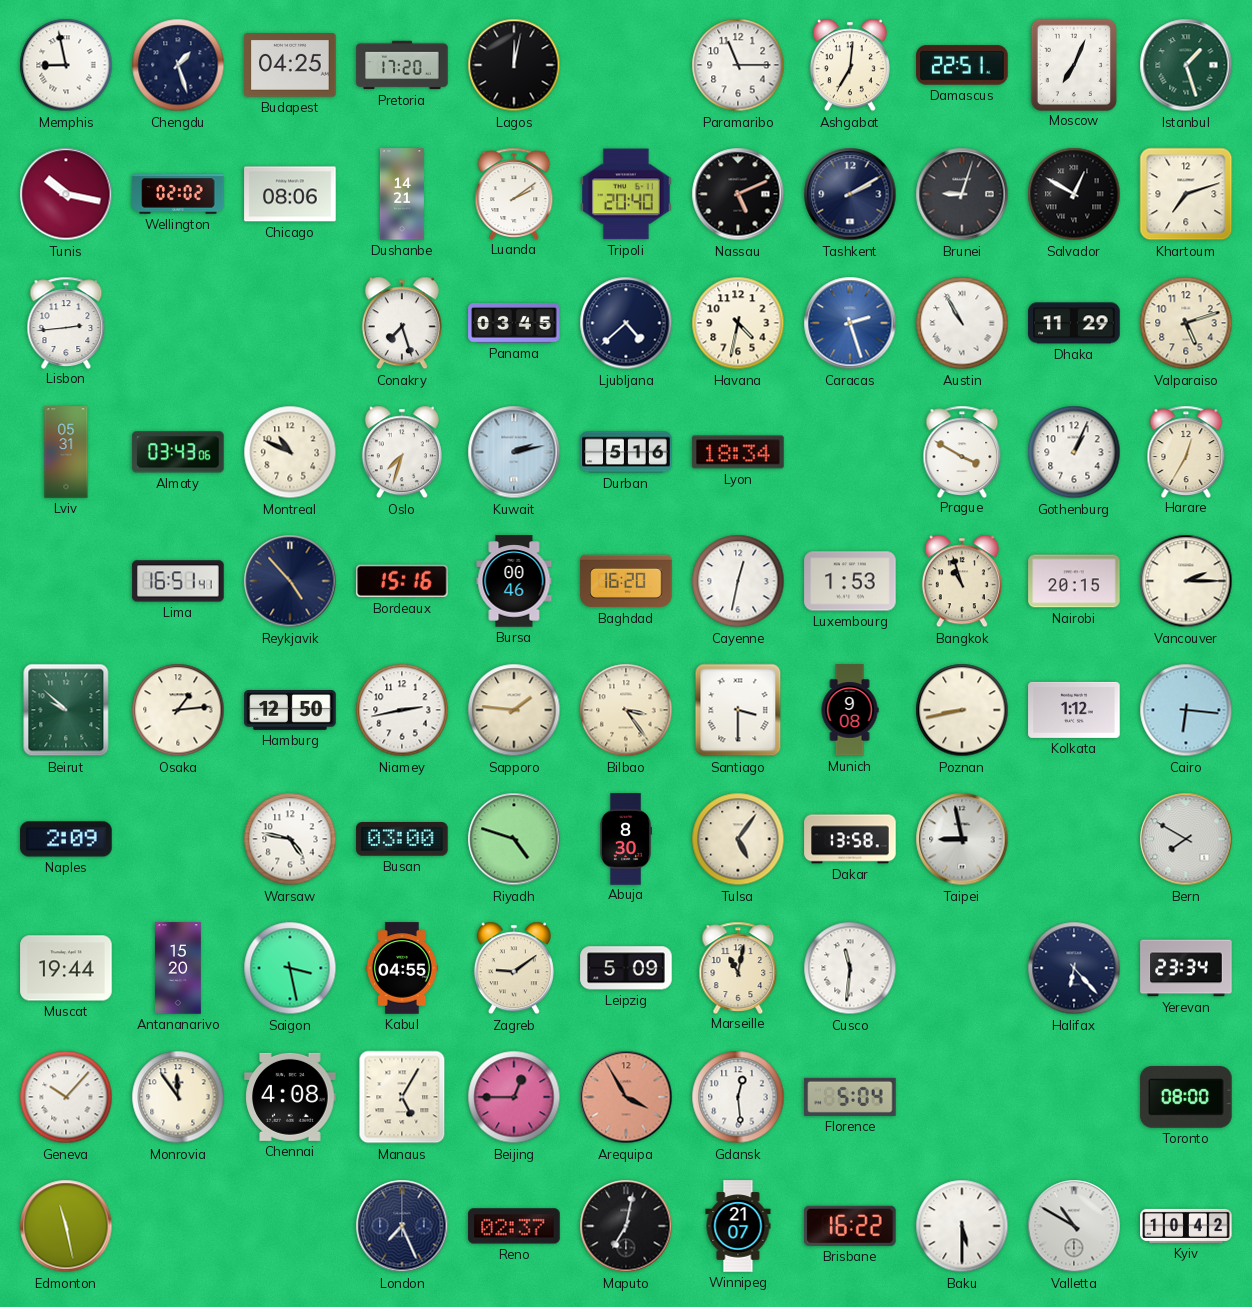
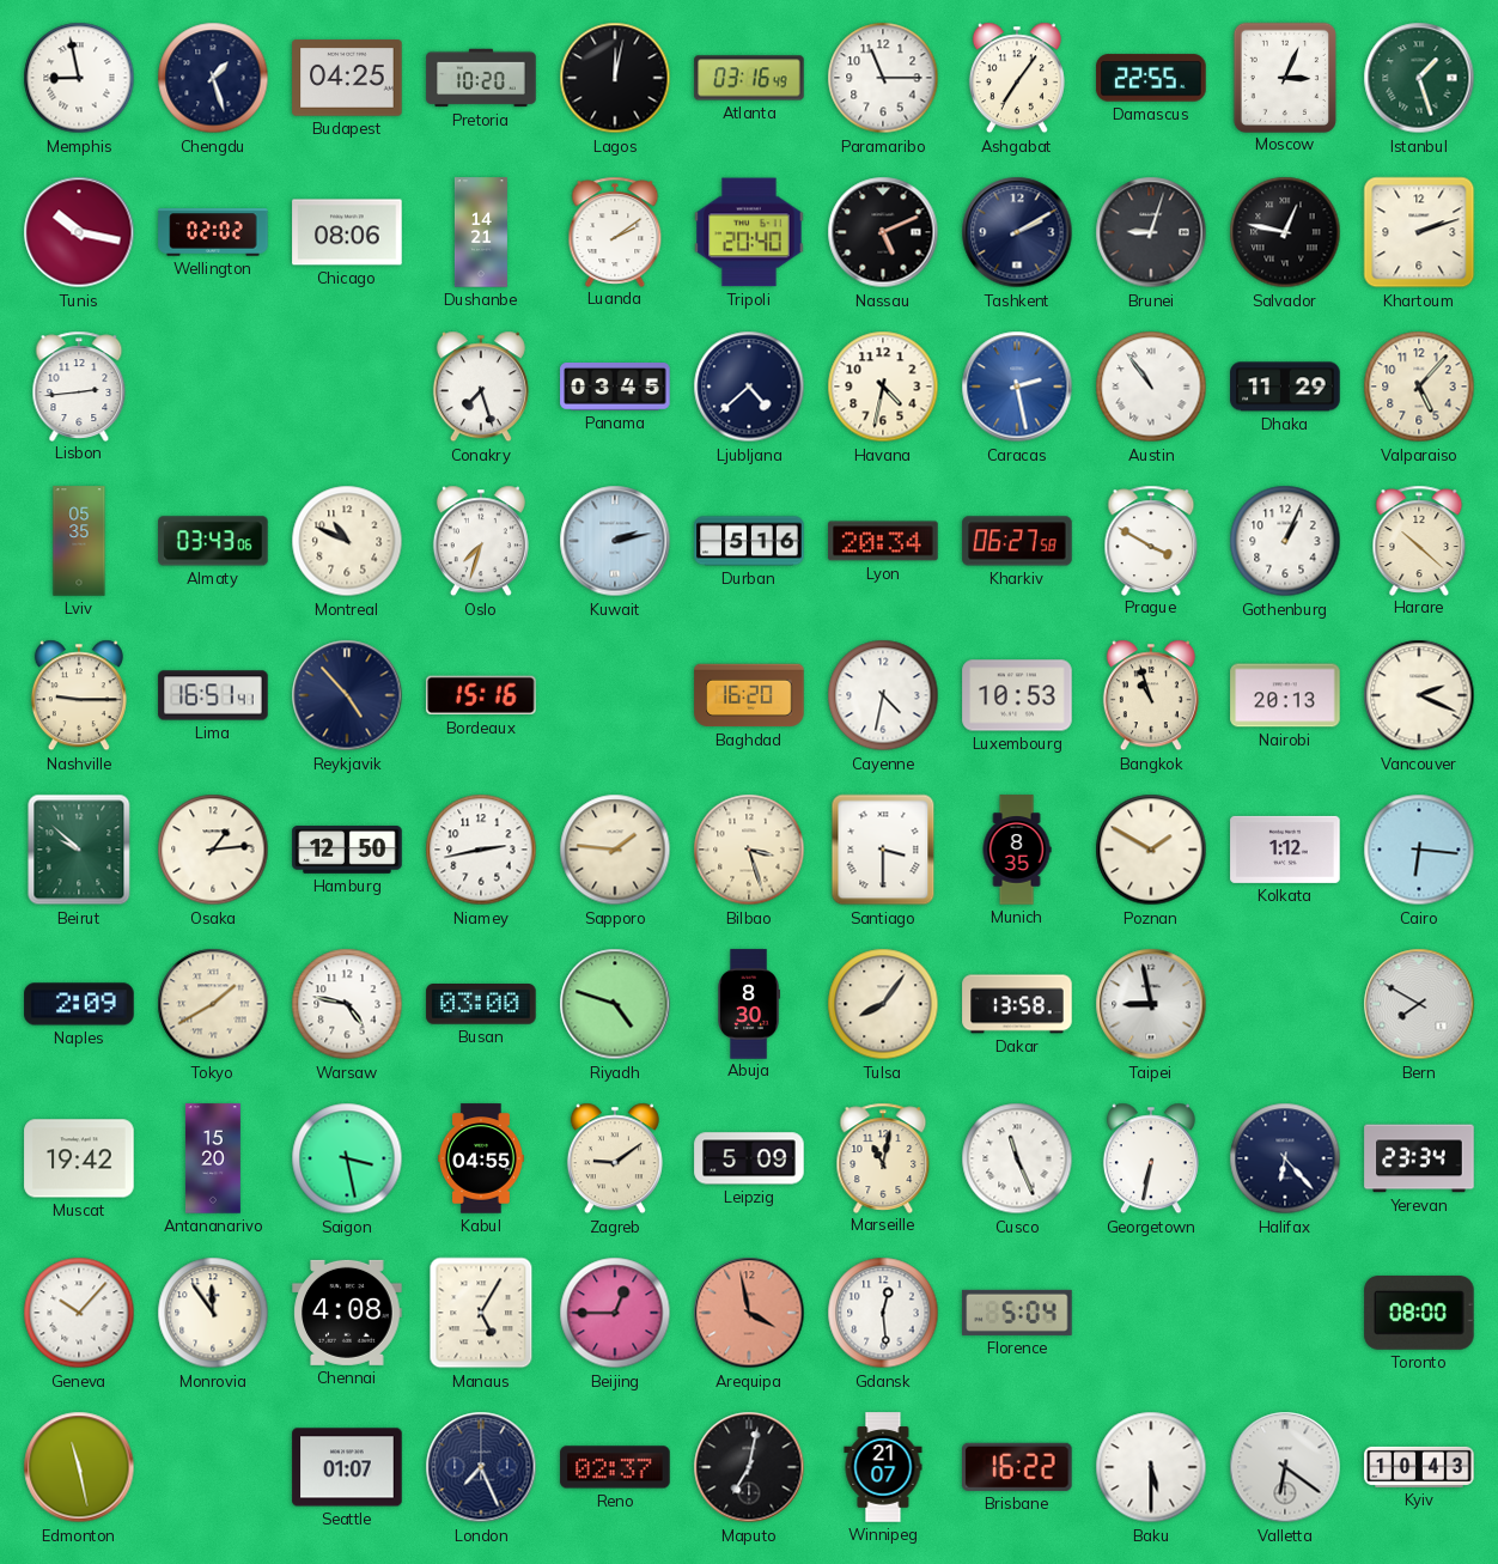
Pretoria: 17:20 -> 10:20
Atlanta: none -> 03:16
Ashgabat: 7:01 -> 7:06
Damascus: 22:51 -> 22:55
Moscow: 7:04 -> 3:04
Salvador: 12:50 -> 12:47
Khartoum: 7:12 -> 2:12
Caracas: 2:27 -> 2:28
Austin: 10:55 -> 10:54
Valparaiso: 5:12 -> 5:07
Lviv: 05:31 -> 05:35
Lyon: 18:34 -> 20:34
Kharkiv: none -> 06:27
Harare: 12:35 -> 10:22
Nashville: none -> 9:15
Bursa: 00:46 -> none
Cayenne: 12:32 -> 4:32
Luxembourg: 1:53 -> 10:53
Nairobi: 20:15 -> 20:13
Vancouver: 2:15 -> 2:19
Bilbao: 3:24 -> 3:27
Munich: 9:08 -> 8:35
Poznan: 8:43 -> 1:50
Tokyo: none -> 1:40
Tulsa: 5:06 -> 8:06
Muscat: 19:44 -> 19:42
Cusco: 11:31 -> 11:26
Georgetown: none -> 6:32
Arequipa: 3:55 -> 3:58
Seattle: none -> 01:07
Valletta: 10:50 -> 6:21
Kyiv: 10:42 -> 10:43
